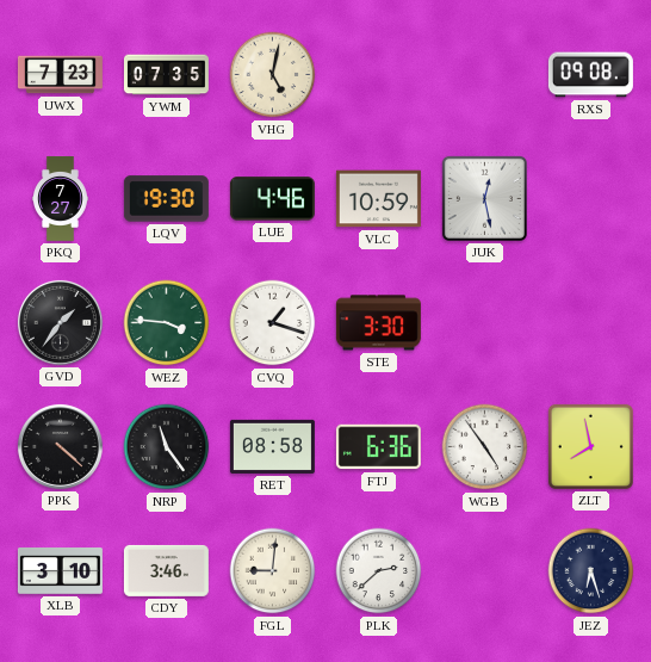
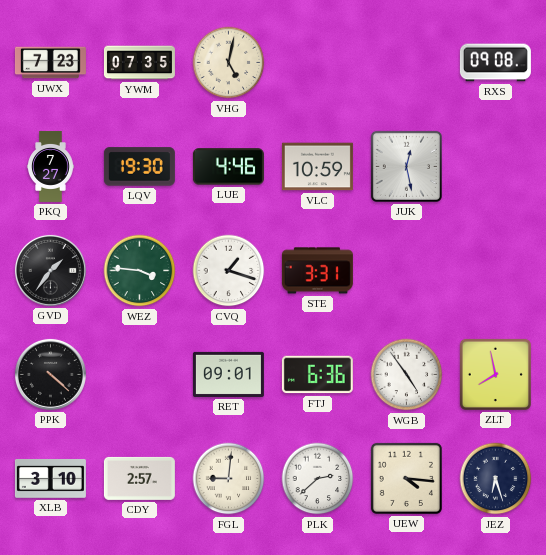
STE: 3:30 -> 3:31
NRP: 11:24 -> none
RET: 08:58 -> 09:01
CDY: 3:46 -> 2:57
UEW: none -> 4:16
